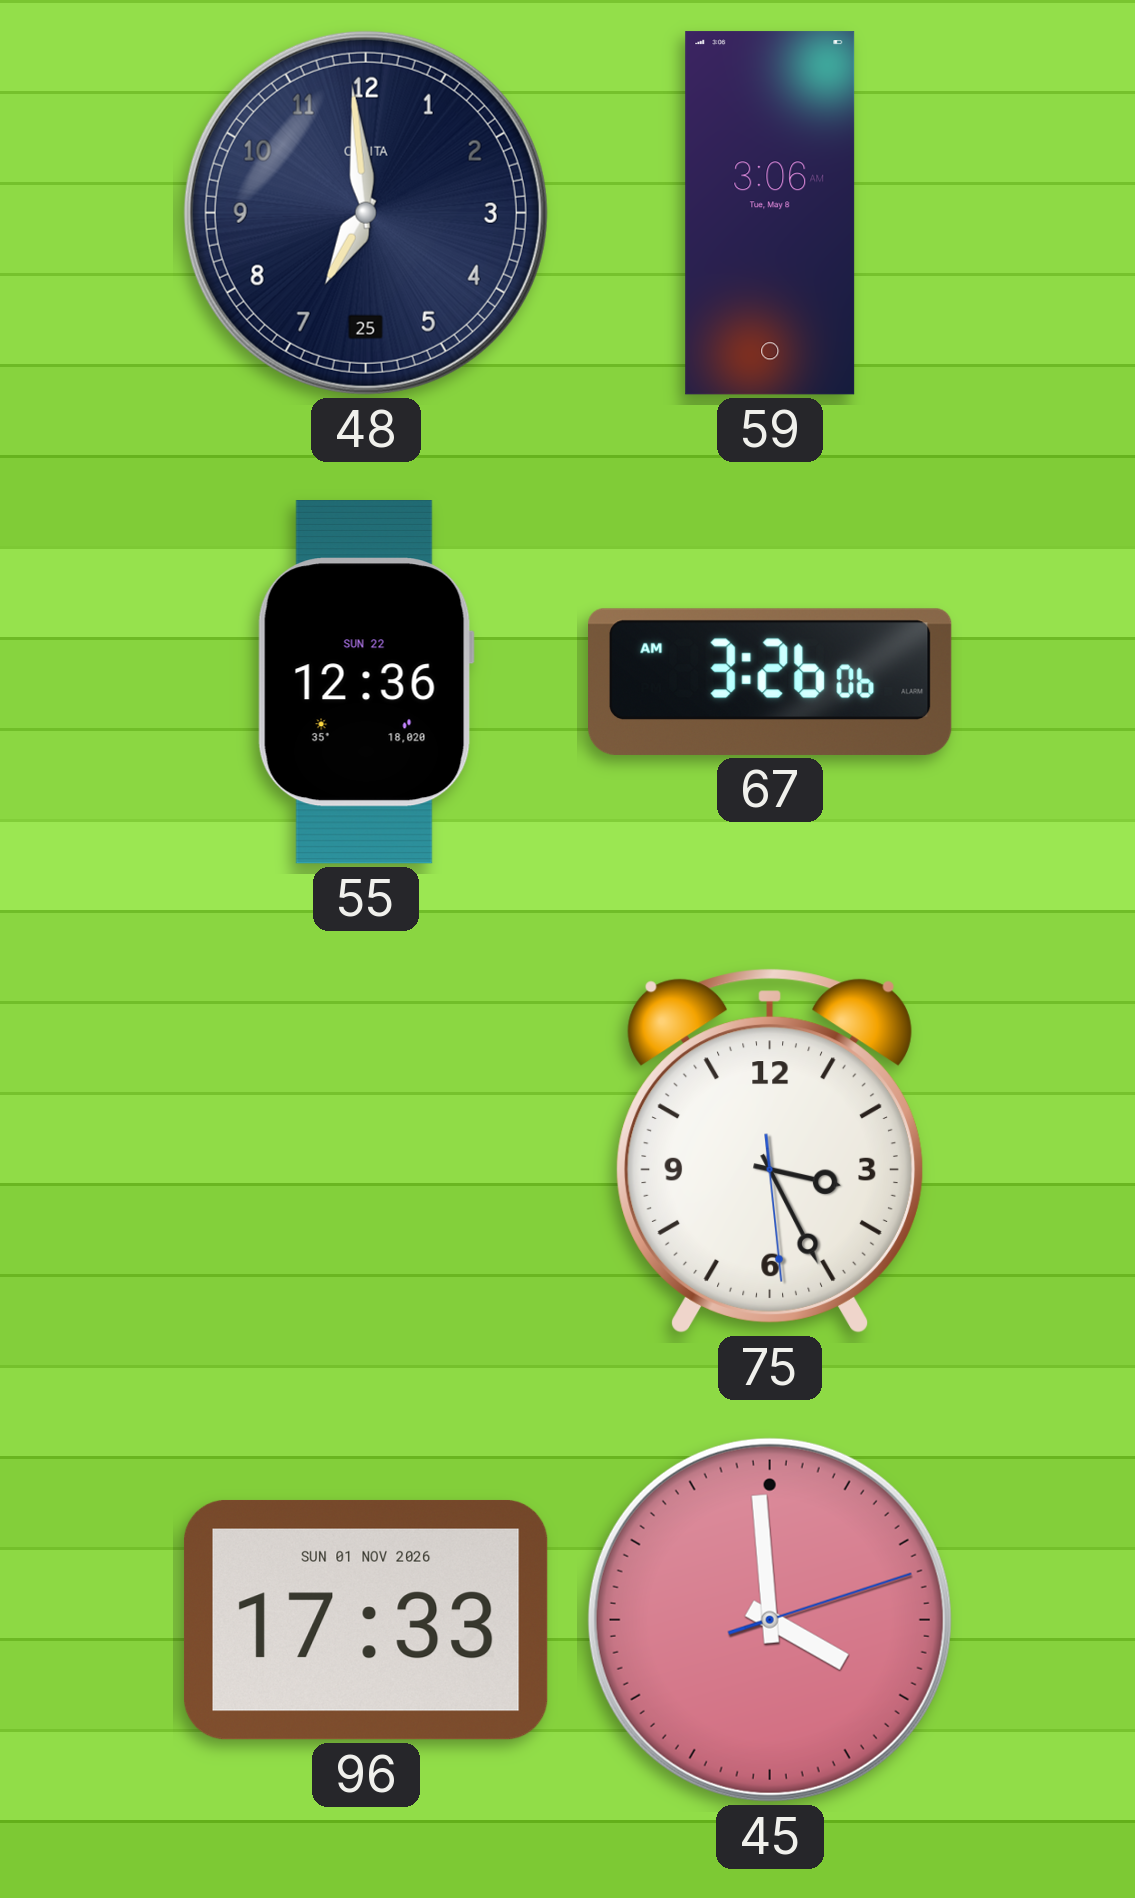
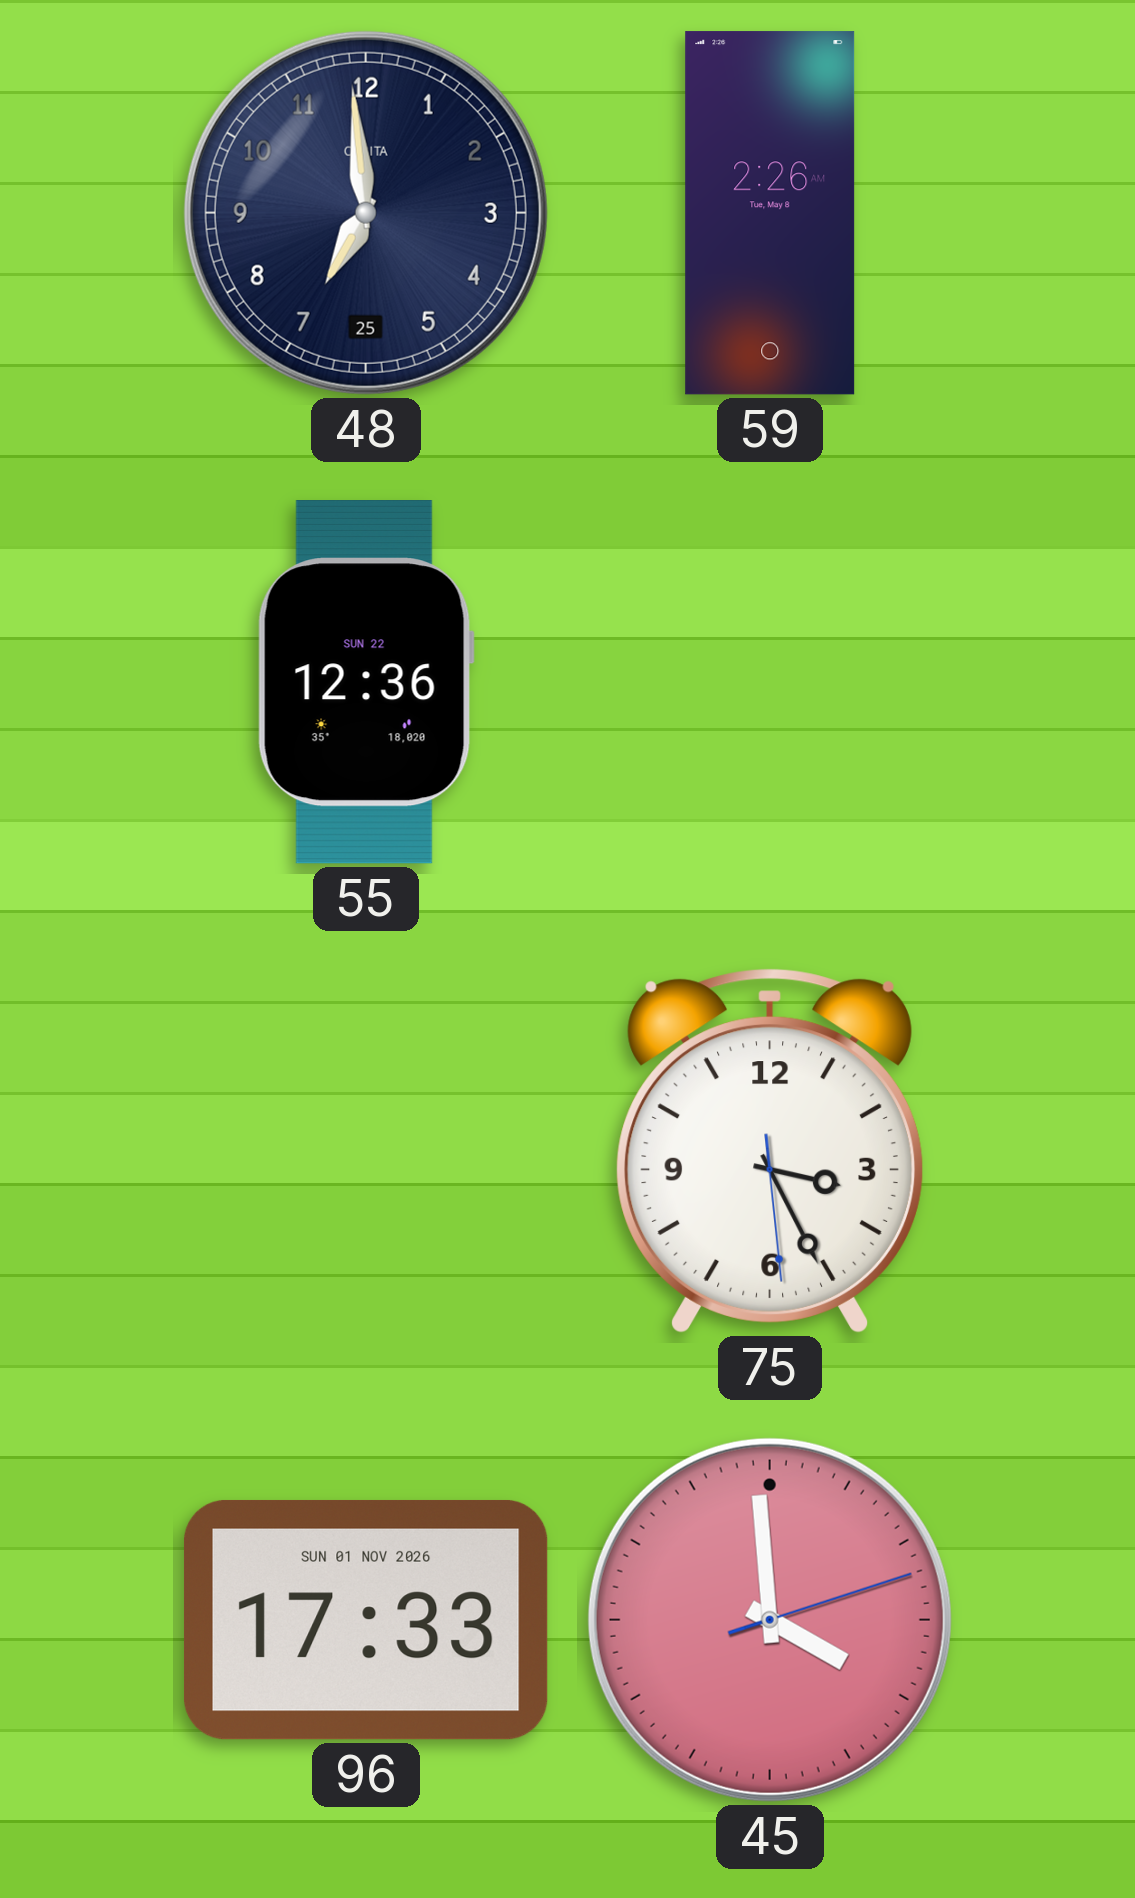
59: 3:06 -> 2:26
67: 3:26 -> none
